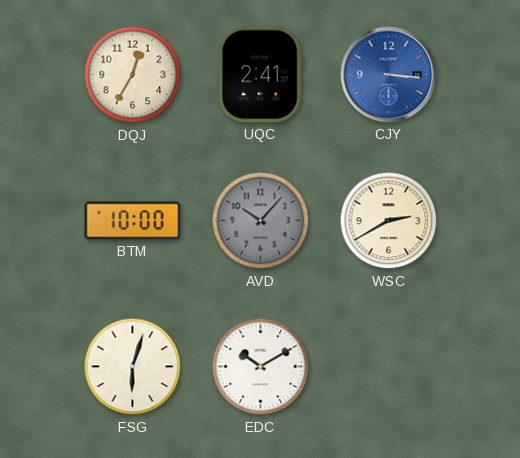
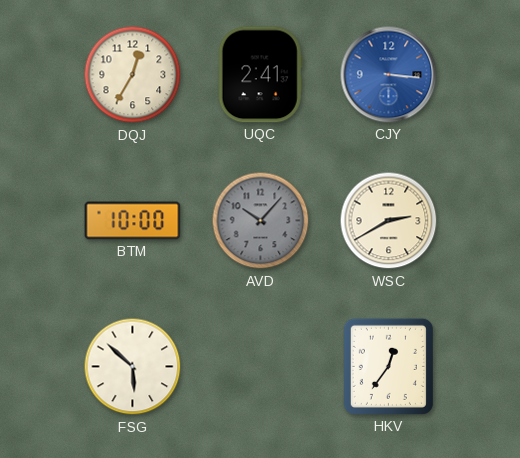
FSG: 6:03 -> 5:52
EDC: 10:10 -> none
HKV: none -> 12:36
